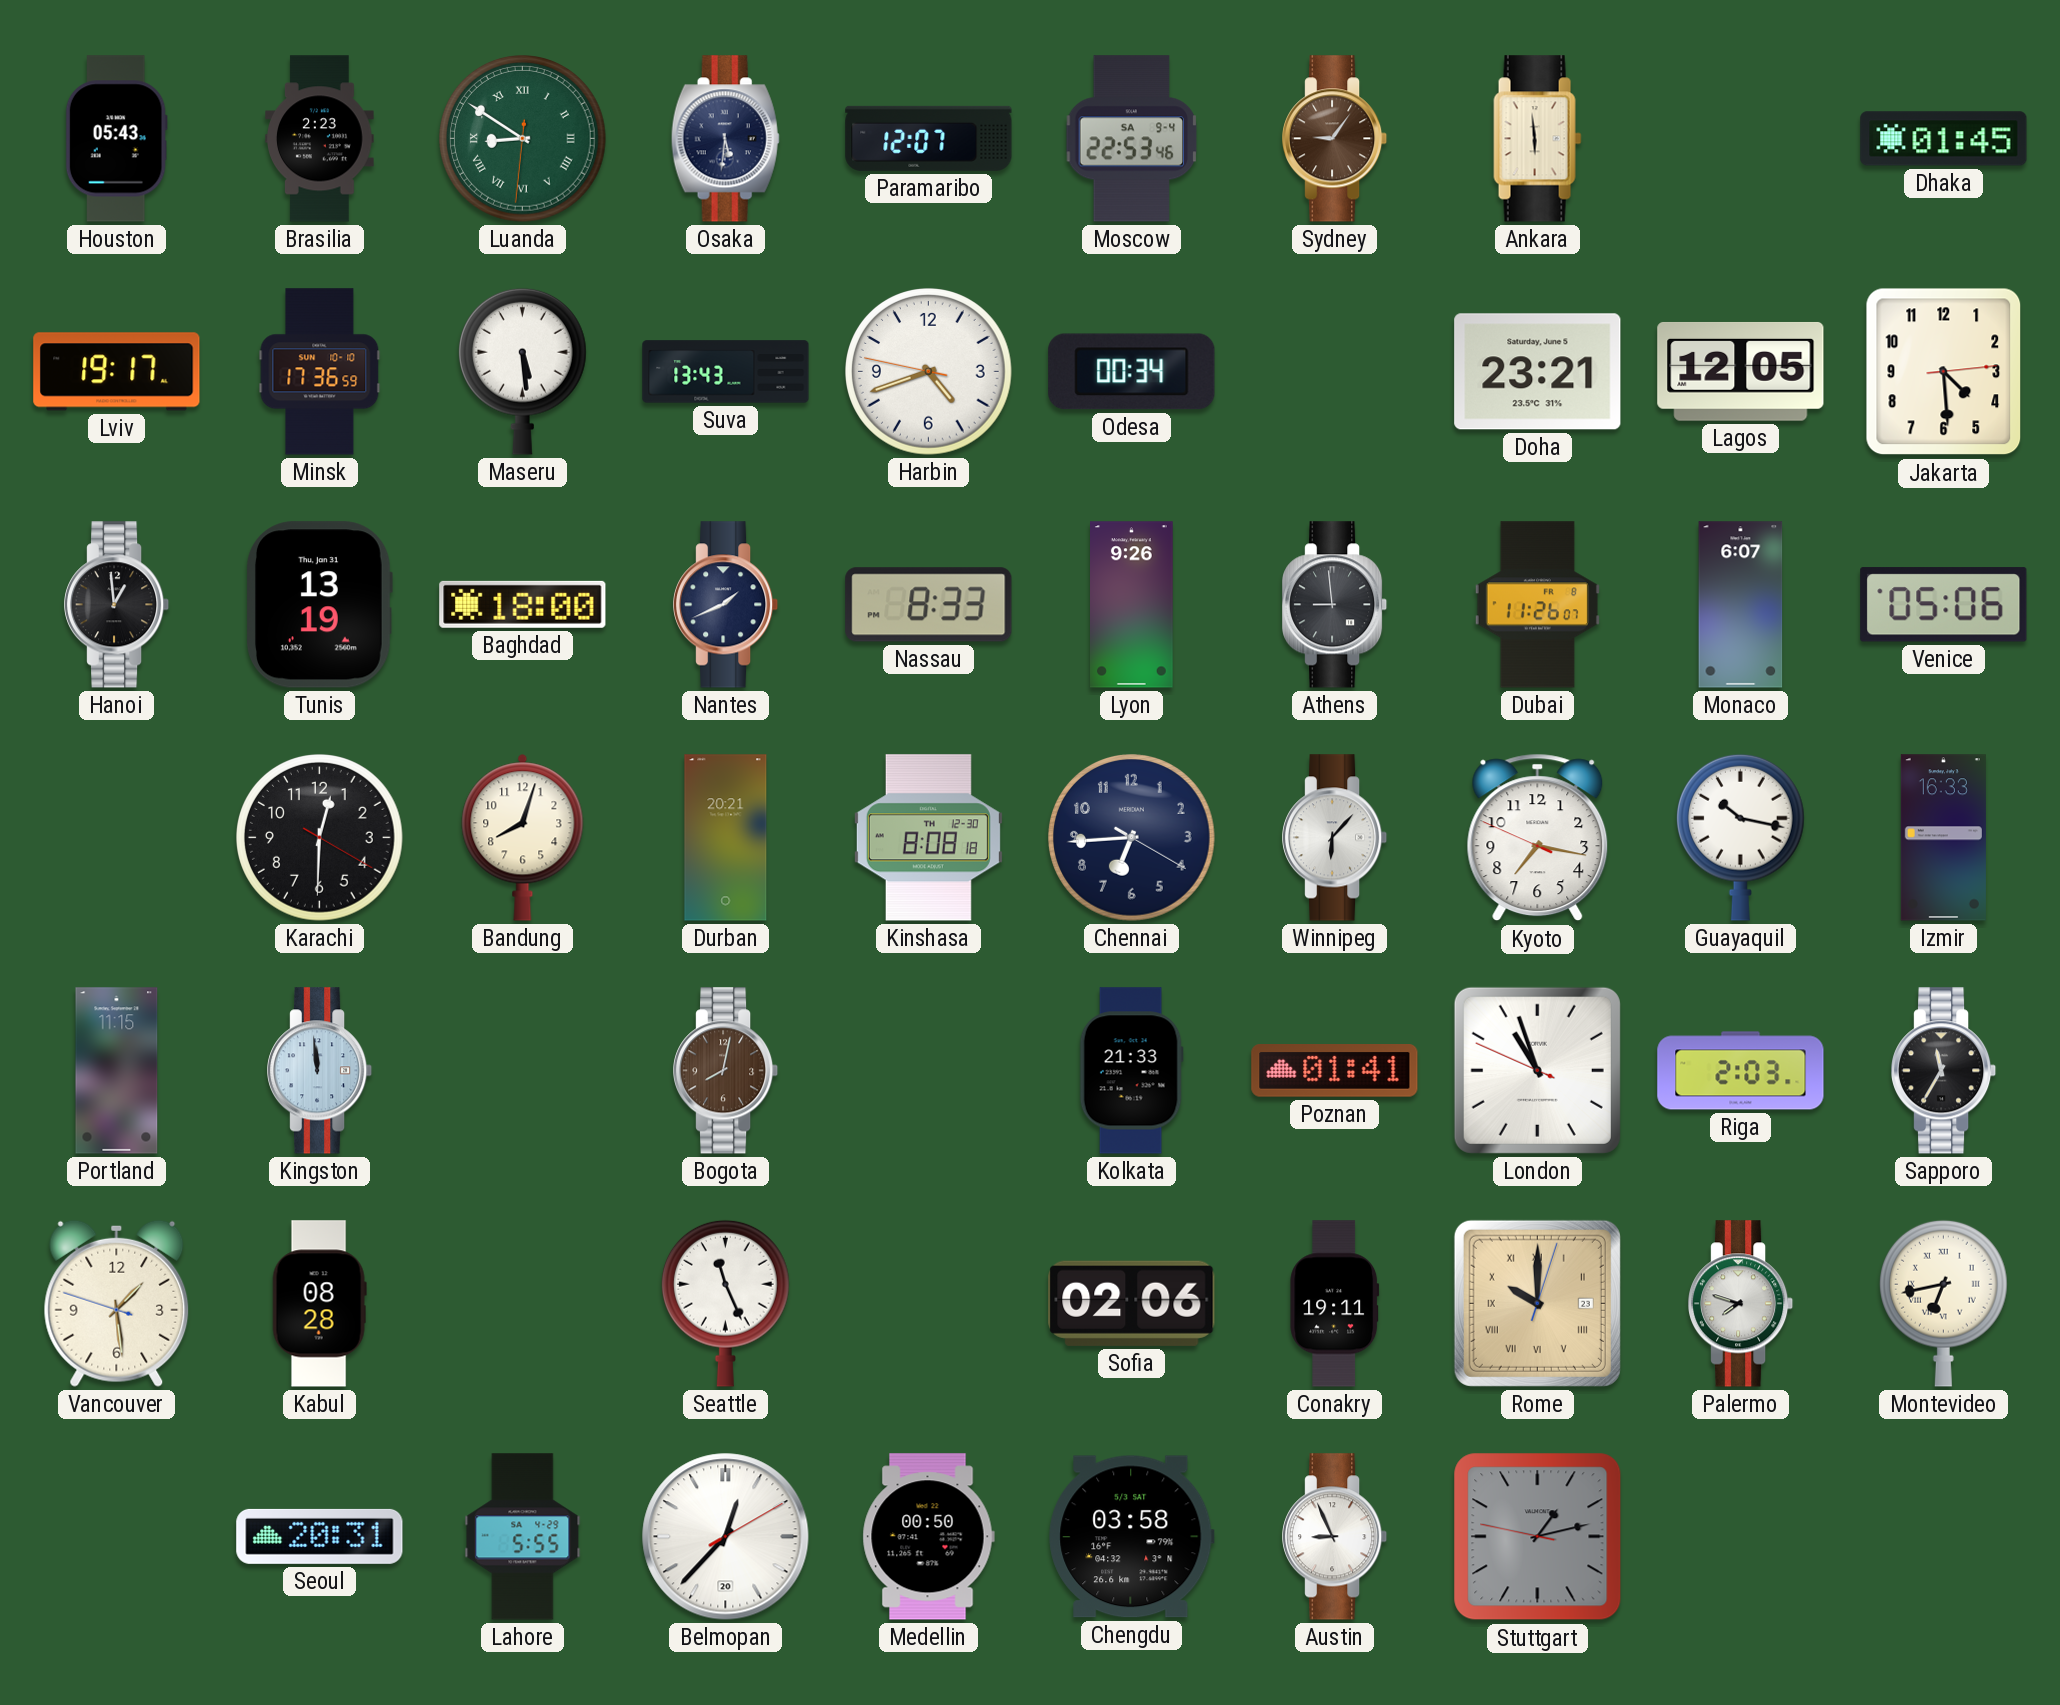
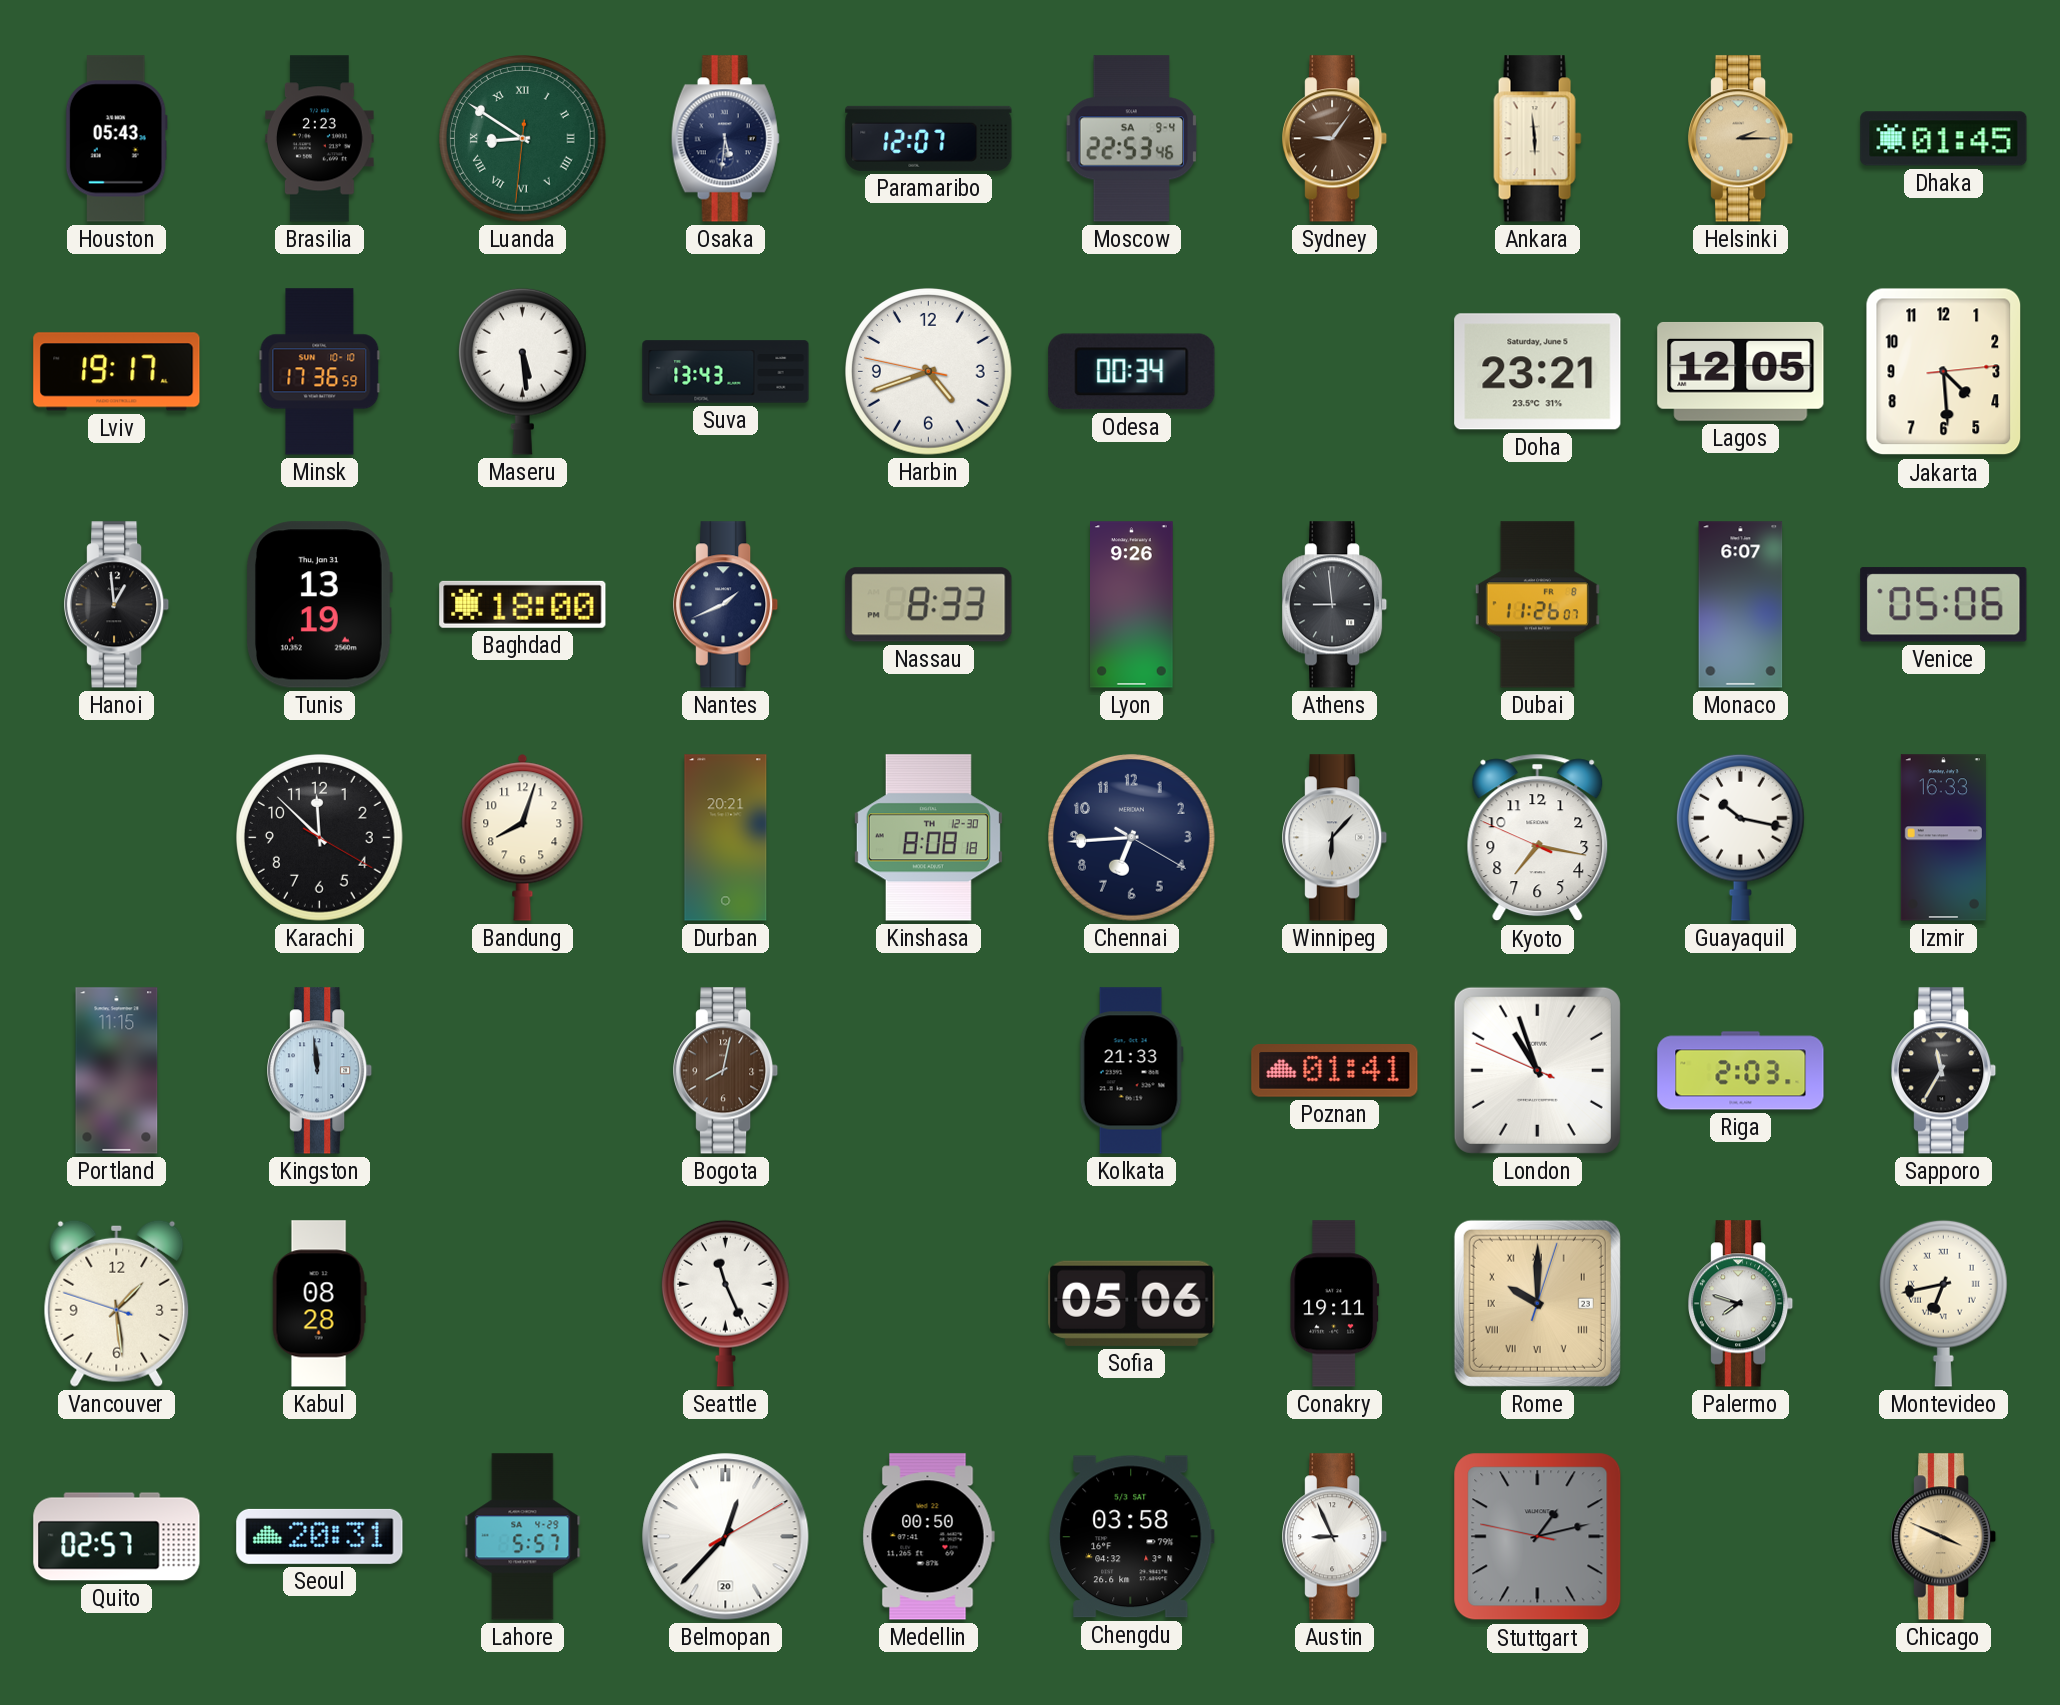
Helsinki: none -> 2:15
Karachi: 12:30 -> 11:52
Sofia: 02:06 -> 05:06
Quito: none -> 02:57
Lahore: 5:55 -> 5:57
Chicago: none -> 3:49
